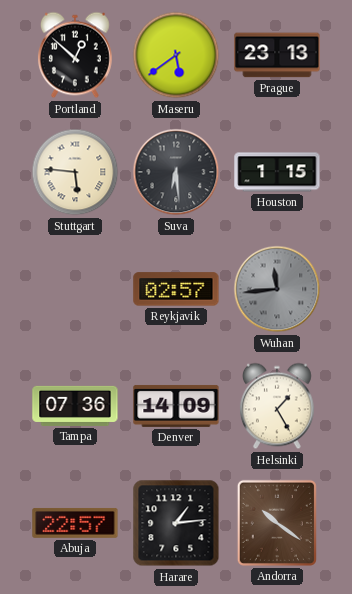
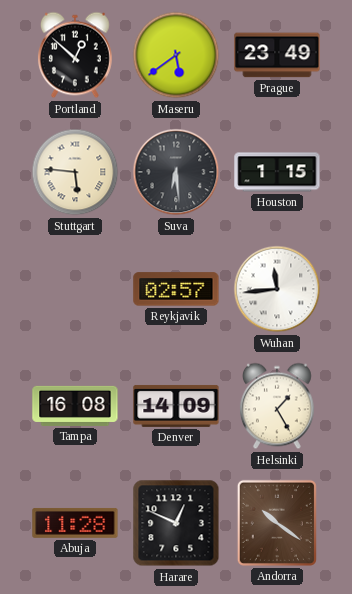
Prague: 23:13 -> 23:49
Wuhan dial: grey -> white
Tampa: 07:36 -> 16:08
Abuja: 22:57 -> 11:28
Harare: 1:14 -> 12:49
